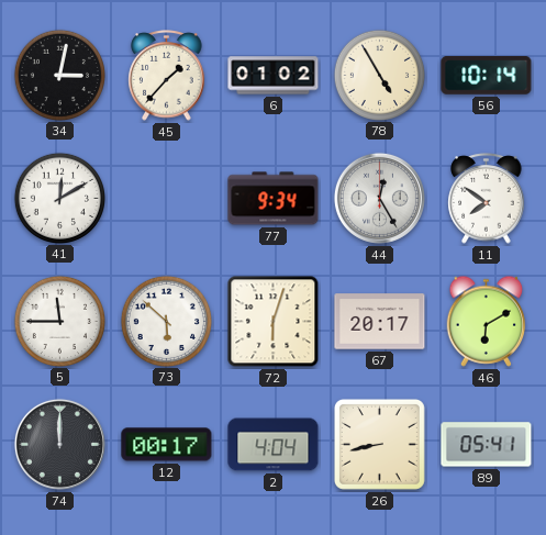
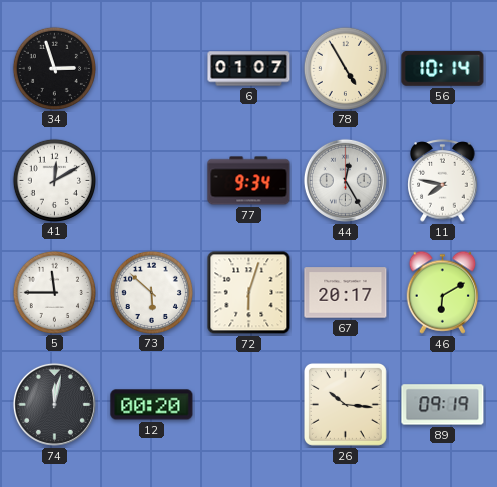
34: 3:02 -> 2:57
45: 1:37 -> none
6: 01:02 -> 01:07
11: 7:51 -> 7:47
74: 12:00 -> 12:02
12: 00:17 -> 00:20
2: 4:04 -> none
26: 8:43 -> 10:16
89: 05:41 -> 09:19
